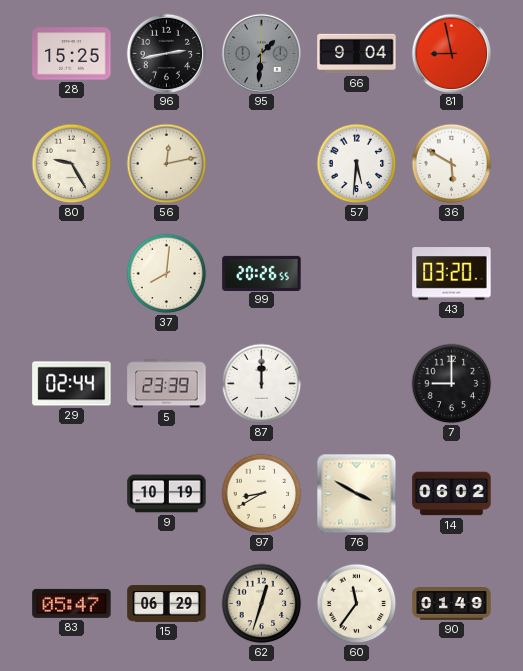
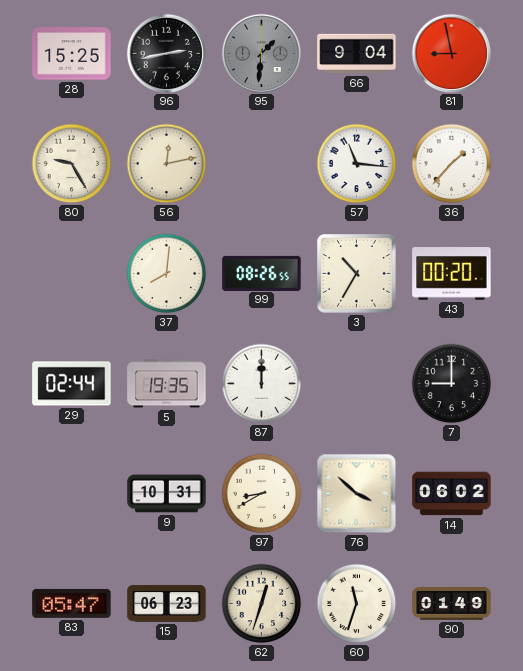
57: 5:31 -> 11:16
36: 5:50 -> 1:37
99: 20:26 -> 08:26
3: none -> 10:35
43: 03:20 -> 00:20
5: 23:39 -> 19:35
9: 10:19 -> 10:31
76: 3:50 -> 3:52
15: 06:29 -> 06:23
60: 11:36 -> 11:33
